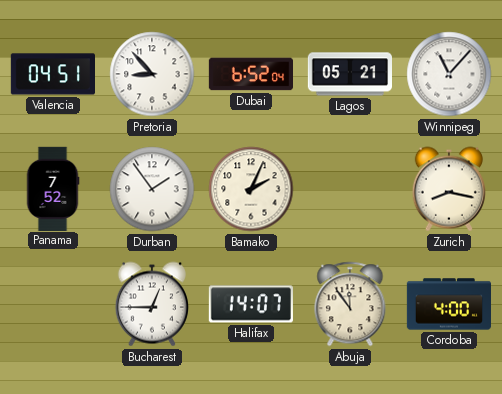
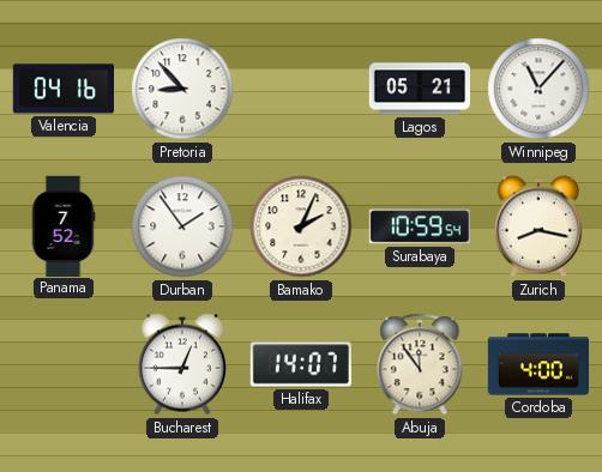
Valencia: 04:51 -> 04:16
Dubai: 6:52 -> none
Surabaya: none -> 10:59
